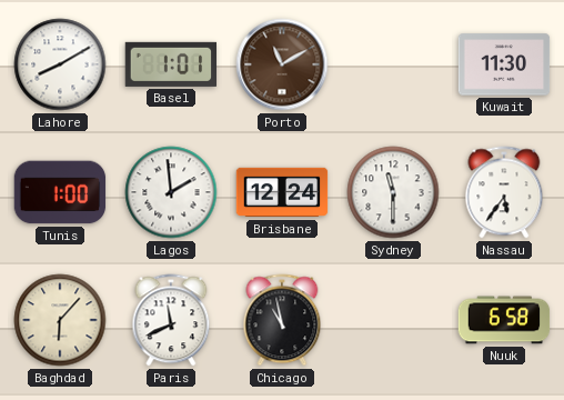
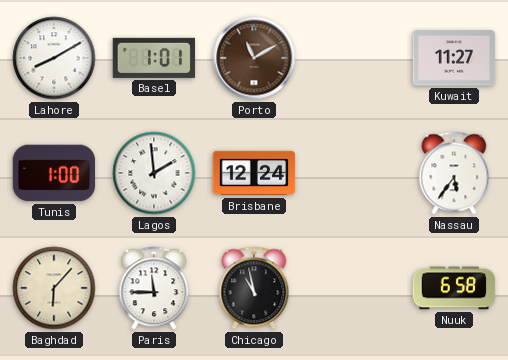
Kuwait: 11:30 -> 11:27
Sydney: 11:30 -> none
Paris: 11:41 -> 11:45
